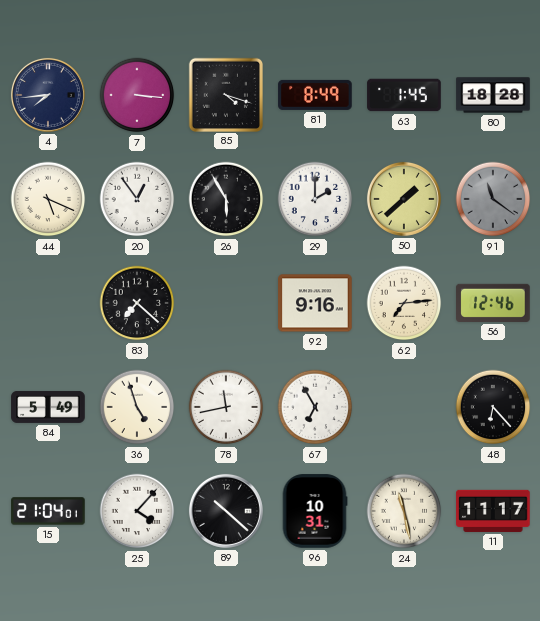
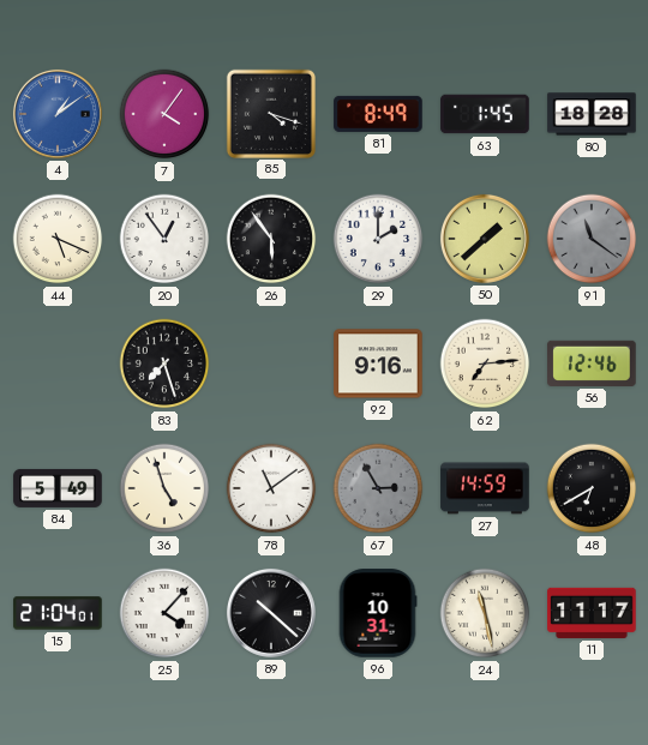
4: 7:44 -> 1:09
4 dial: navy -> blue
7: 3:16 -> 4:06
26: 5:55 -> 5:54
83: 7:22 -> 7:27
78: 11:43 -> 11:09
67: 6:55 -> 2:55
67 dial: white -> grey
27: none -> 14:59
48: 6:23 -> 6:40
